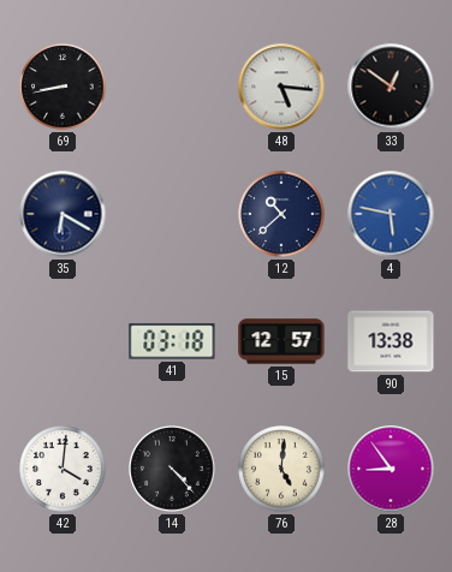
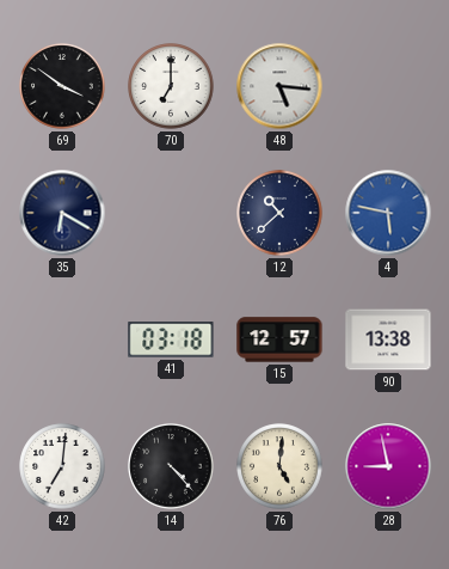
69: 8:43 -> 3:51
70: none -> 7:00
33: 12:51 -> none
42: 4:01 -> 7:01
28: 8:54 -> 8:58
